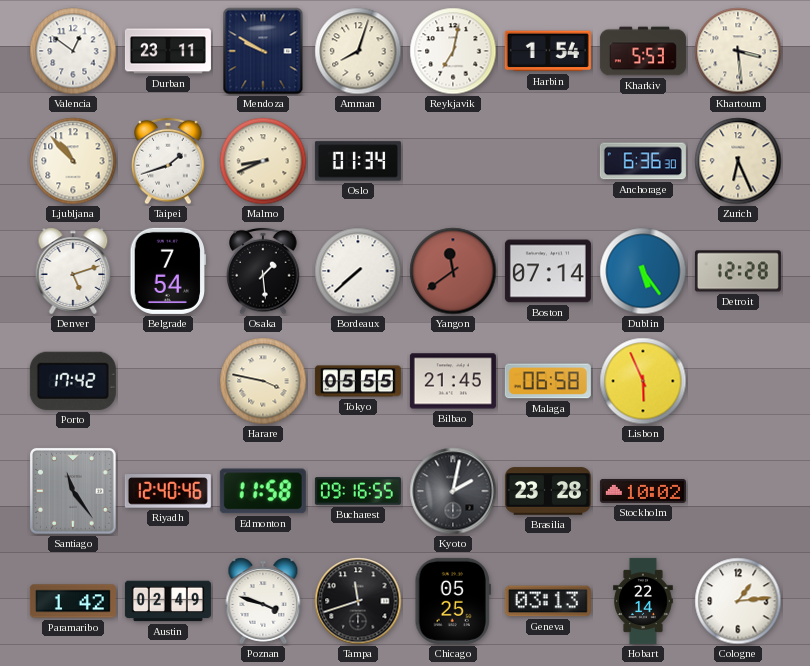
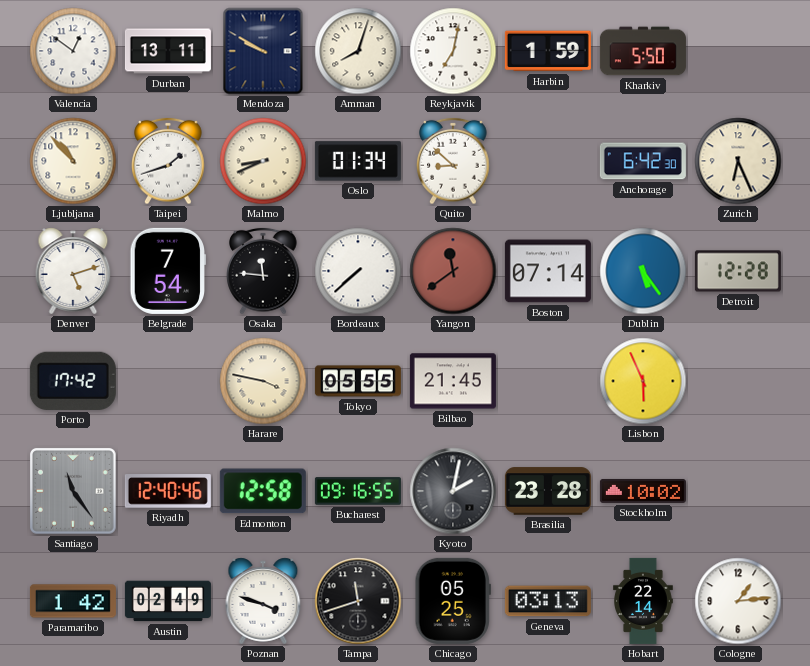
Durban: 23:11 -> 13:11
Harbin: 1:54 -> 1:59
Kharkiv: 5:53 -> 5:50
Khartoum: 3:29 -> none
Quito: none -> 8:52
Anchorage: 6:36 -> 6:42
Osaka: 1:29 -> 11:46
Malaga: 06:58 -> none
Edmonton: 11:58 -> 12:58
